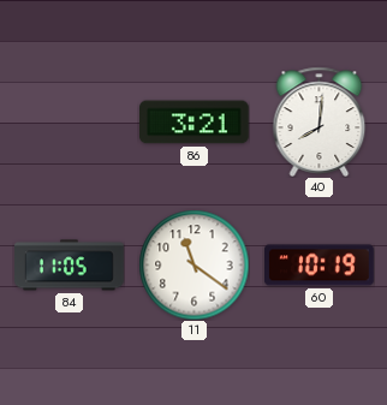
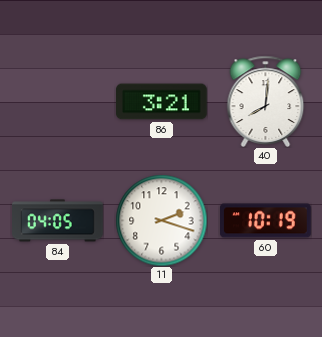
84: 11:05 -> 04:05
11: 11:21 -> 2:18
